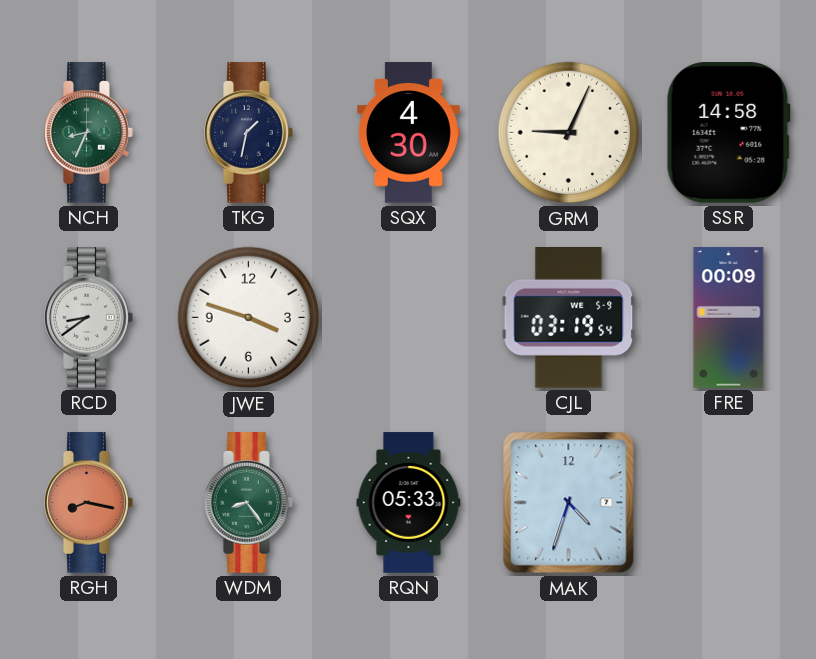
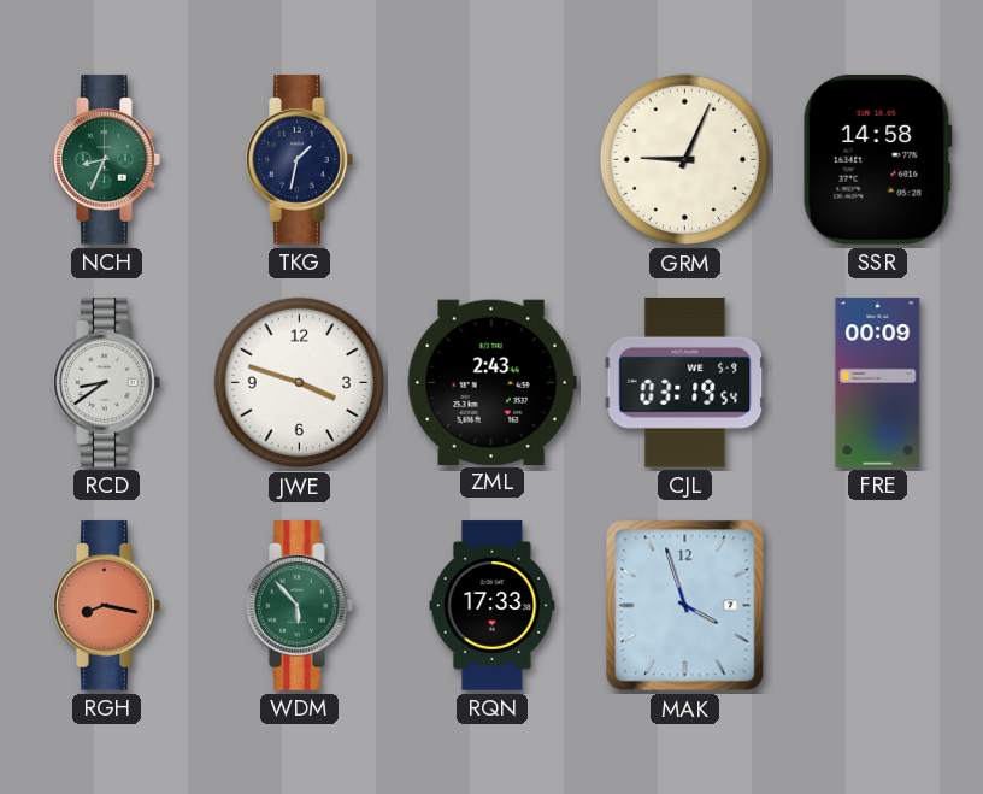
SQX: 4:30 -> none
ZML: none -> 2:43
WDM: 8:24 -> 5:53
RQN: 05:33 -> 17:33
MAK: 4:33 -> 3:57
